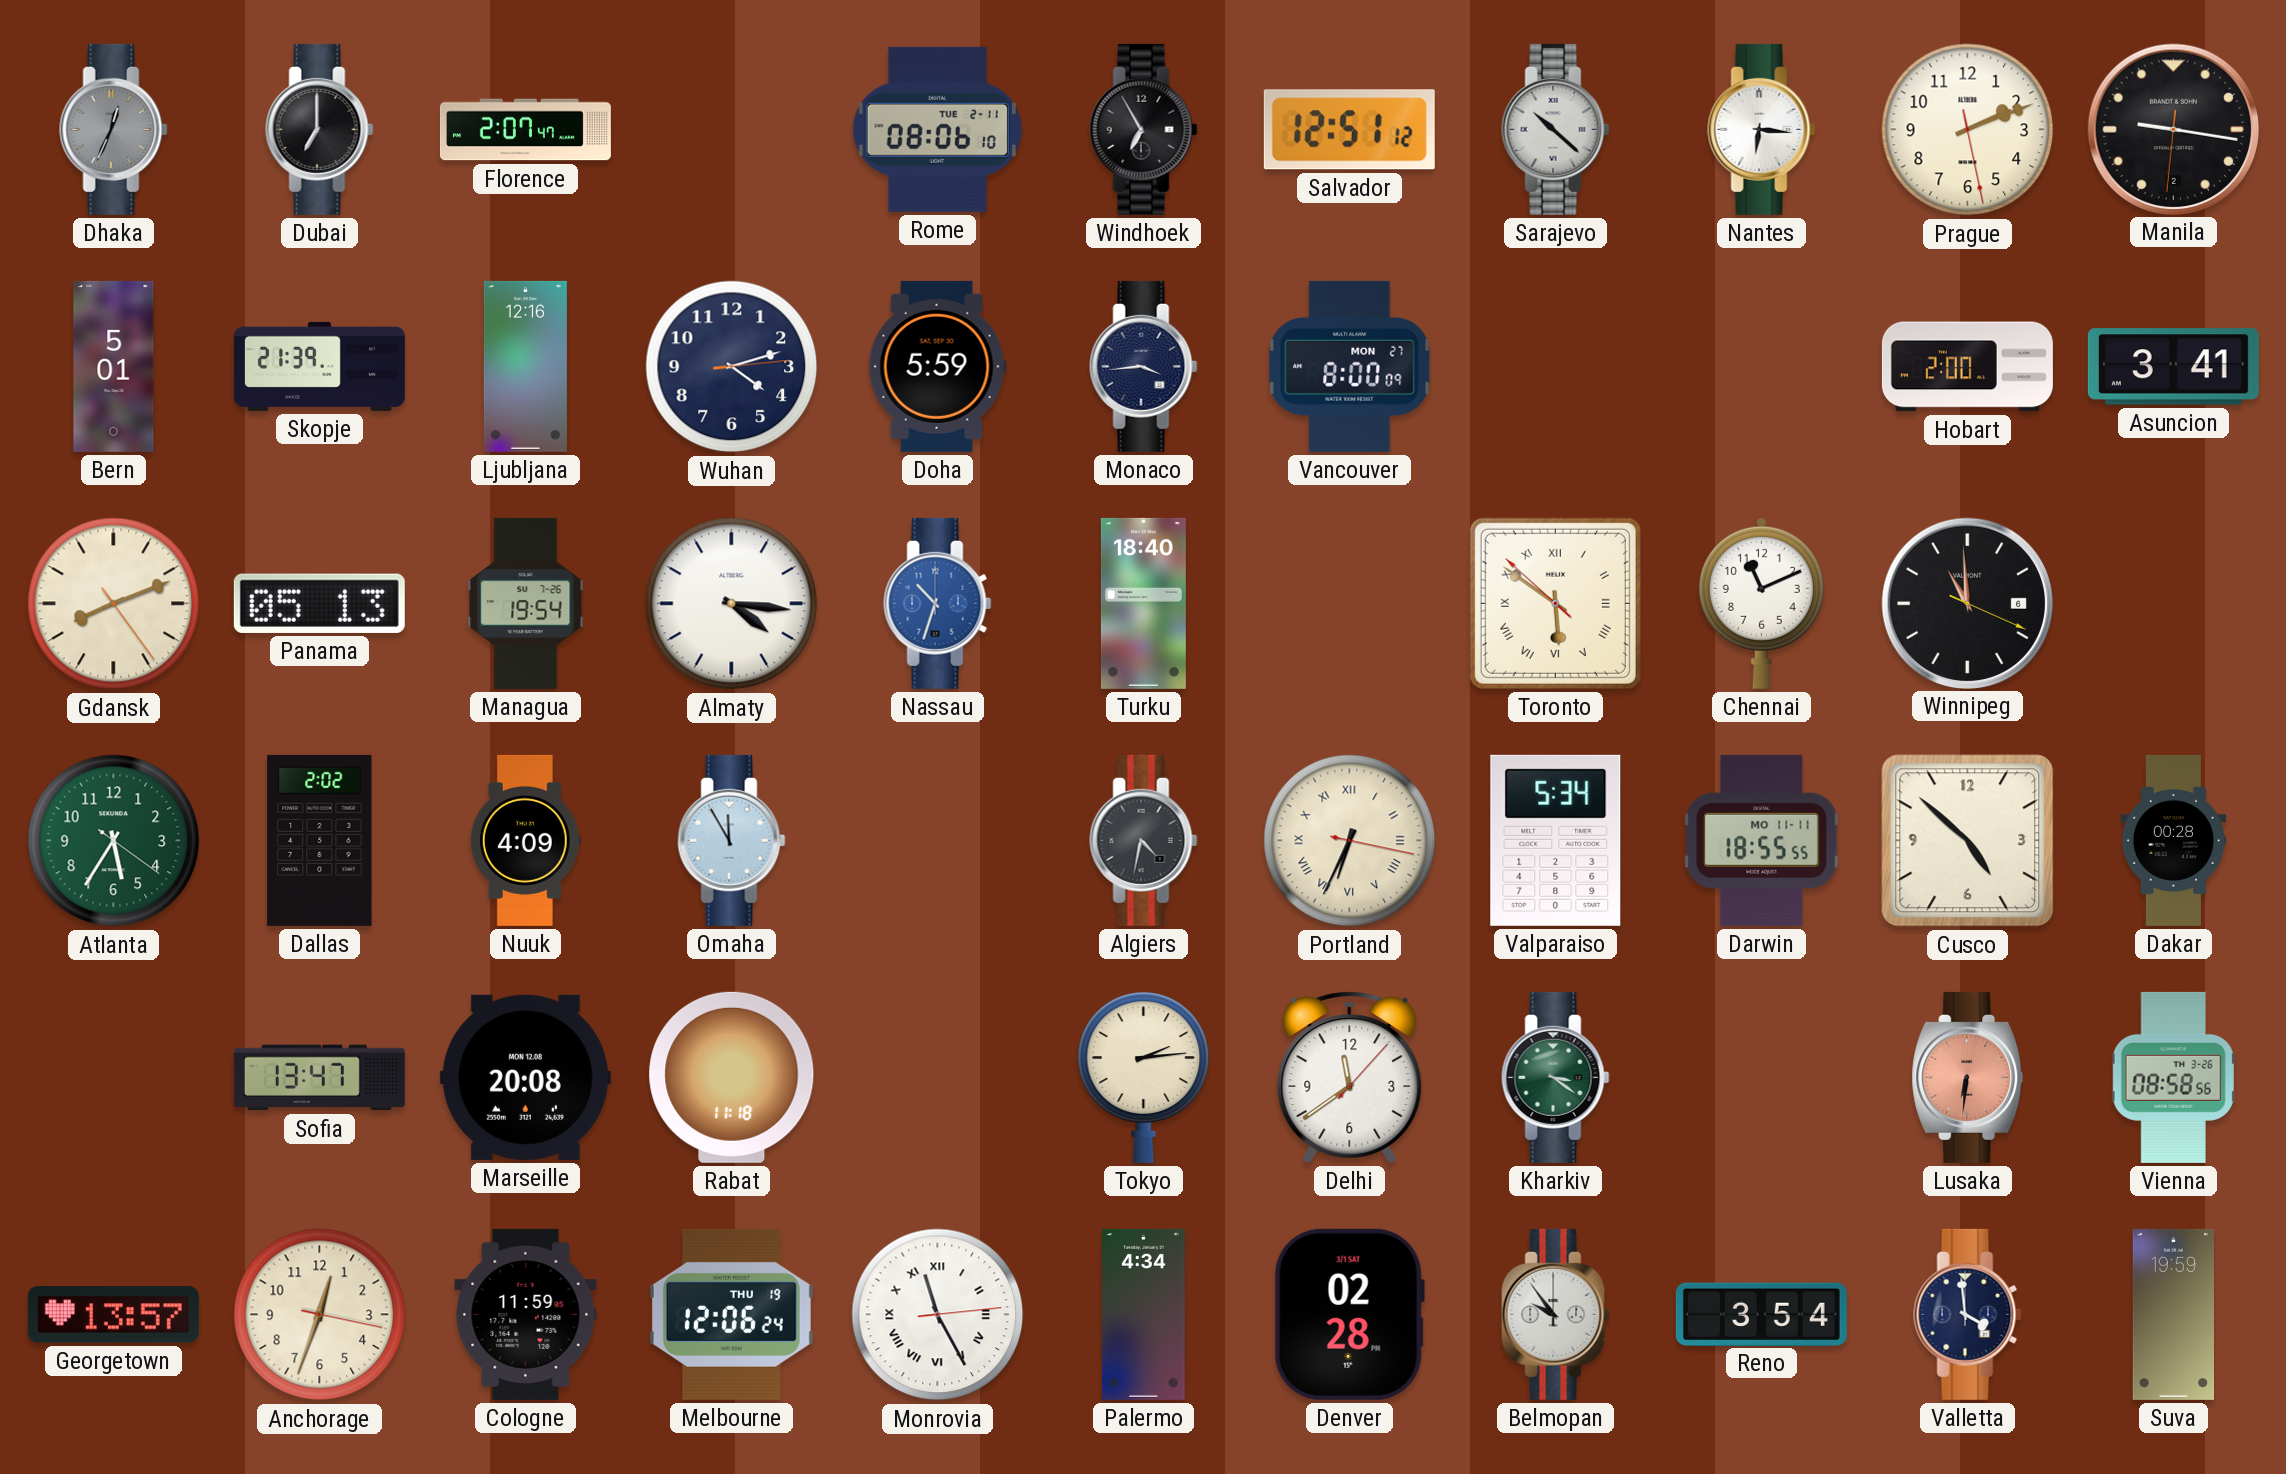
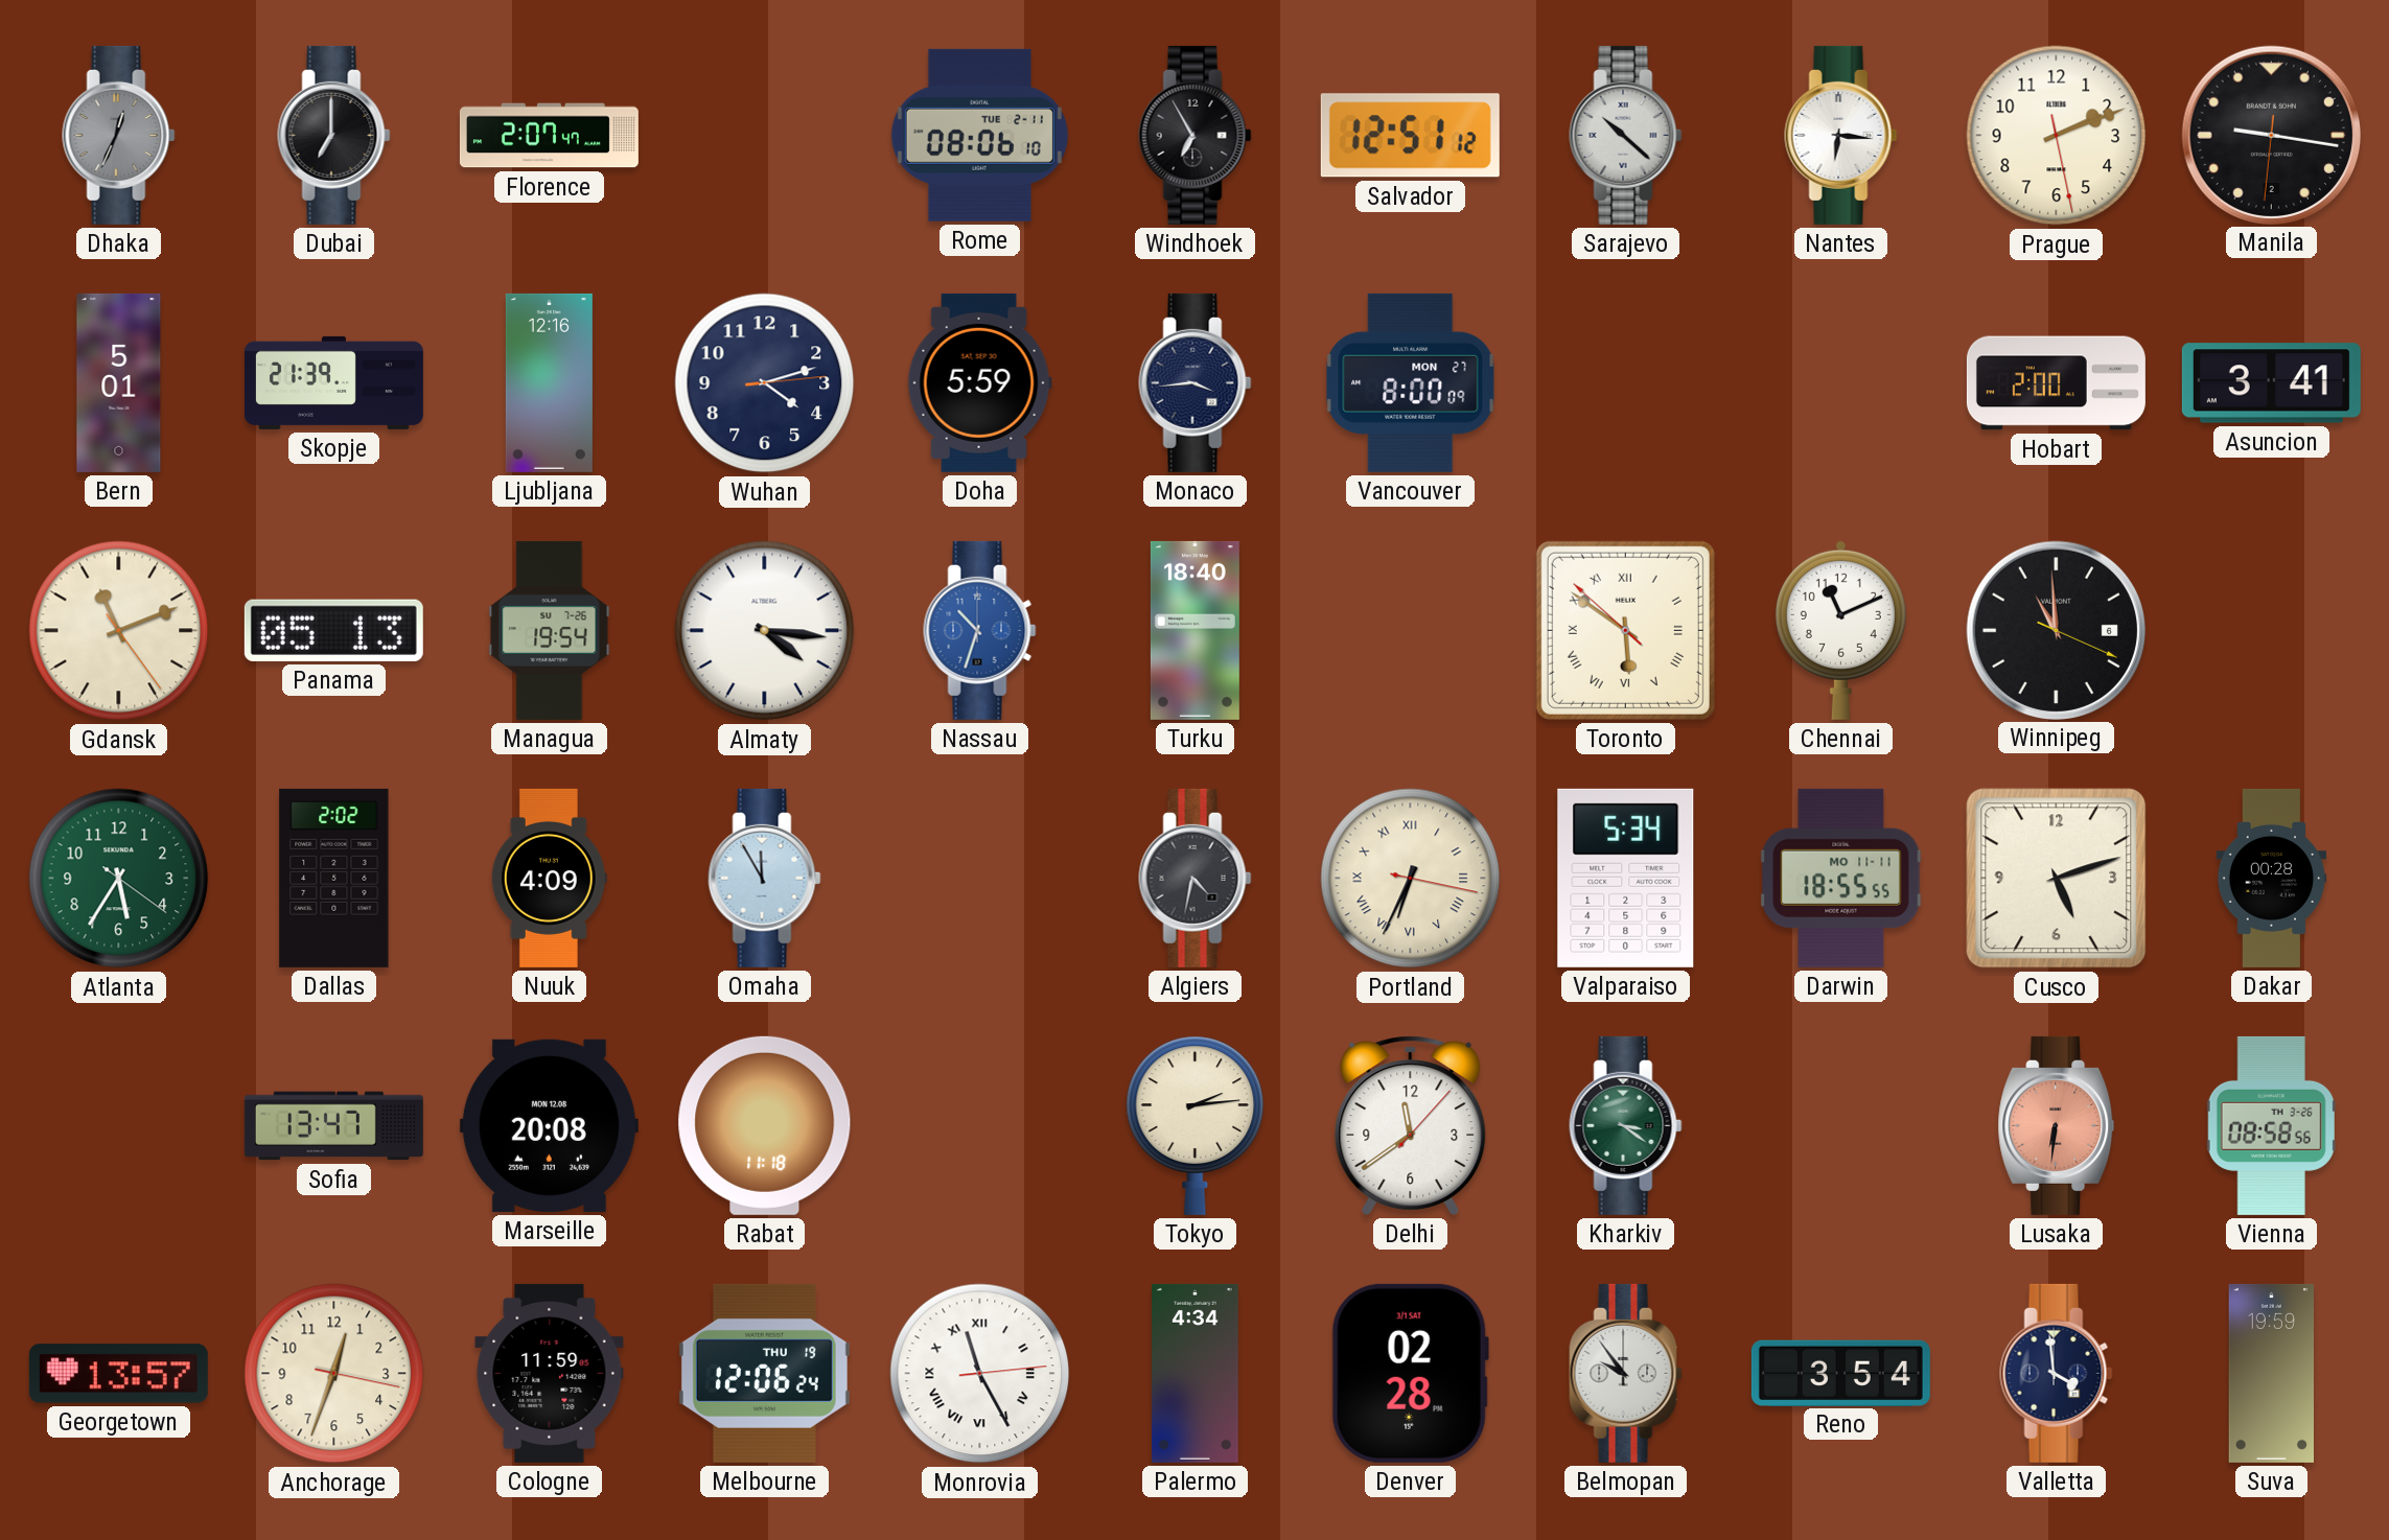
Gdansk: 8:11 -> 11:11
Cusco: 4:52 -> 5:12
